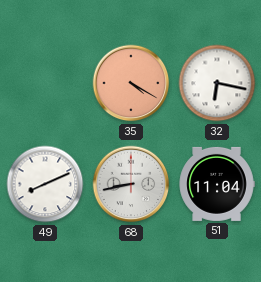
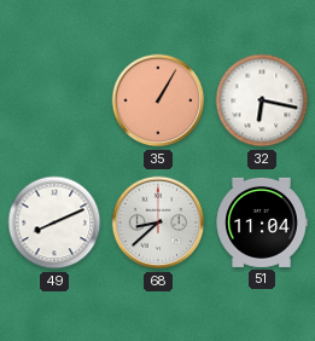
35: 4:20 -> 1:05
68: 8:43 -> 8:38
